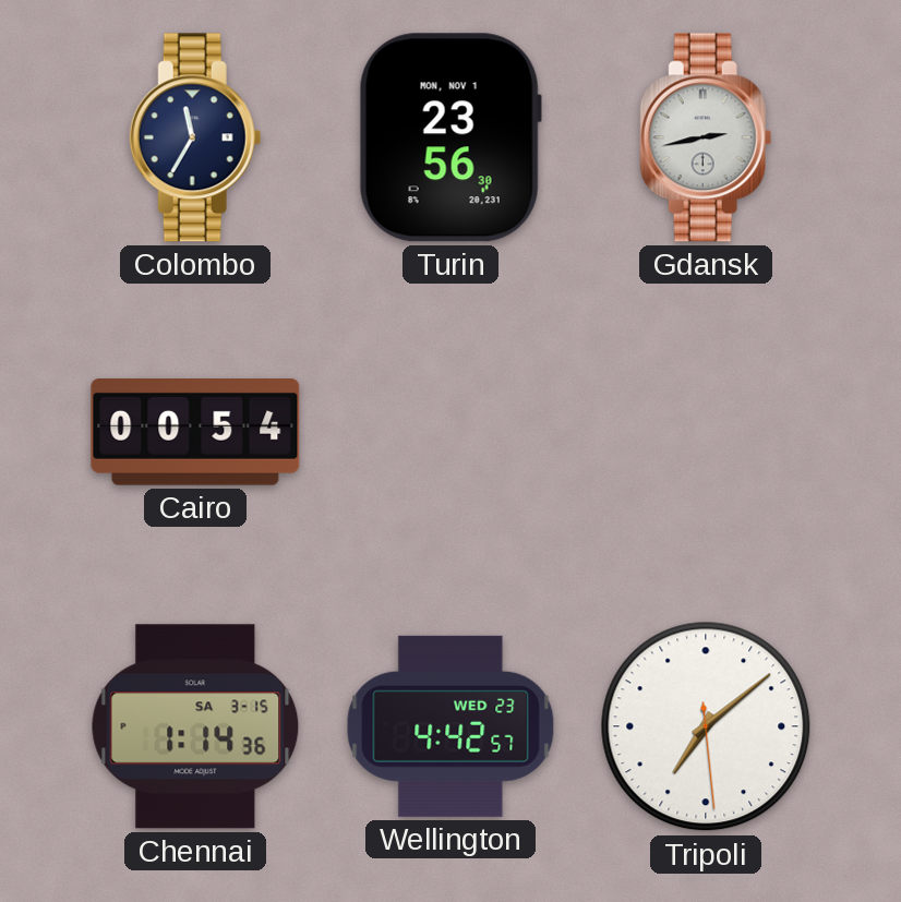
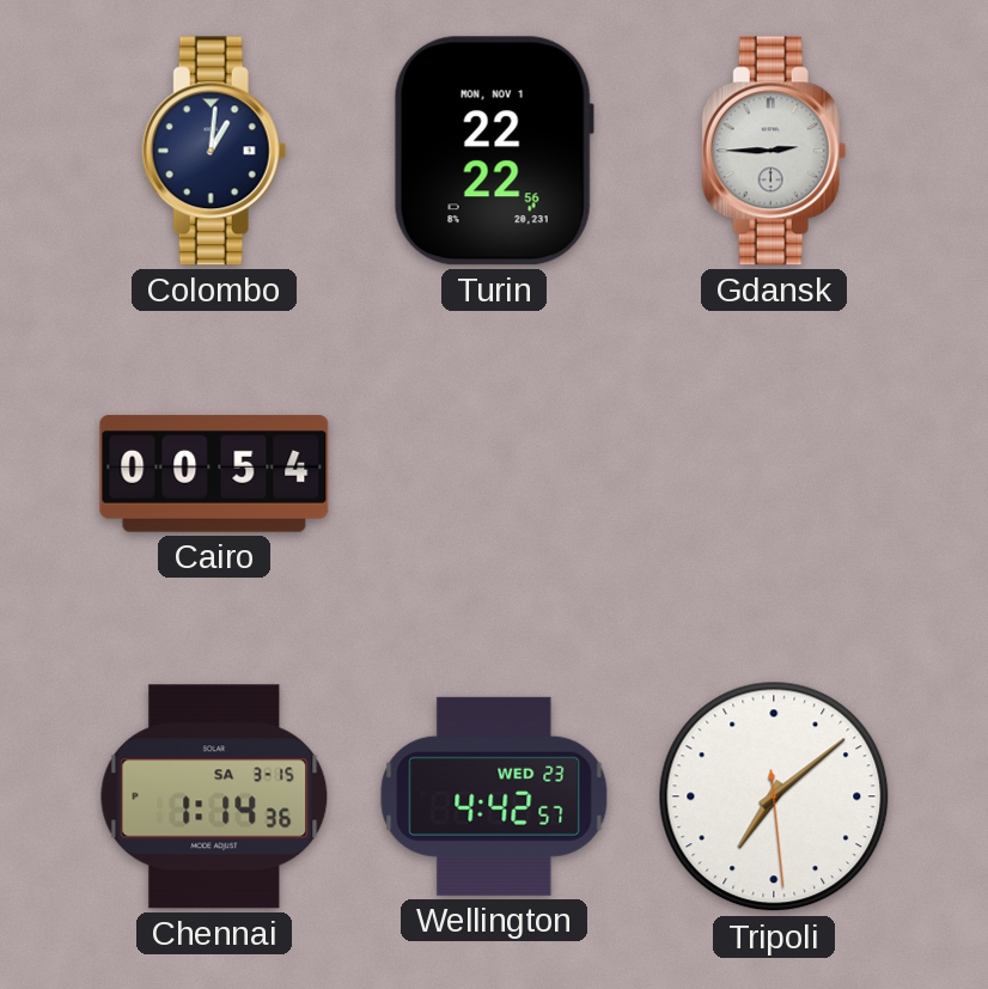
Colombo: 11:35 -> 1:01
Turin: 23:56 -> 22:22
Gdansk: 2:43 -> 2:45
